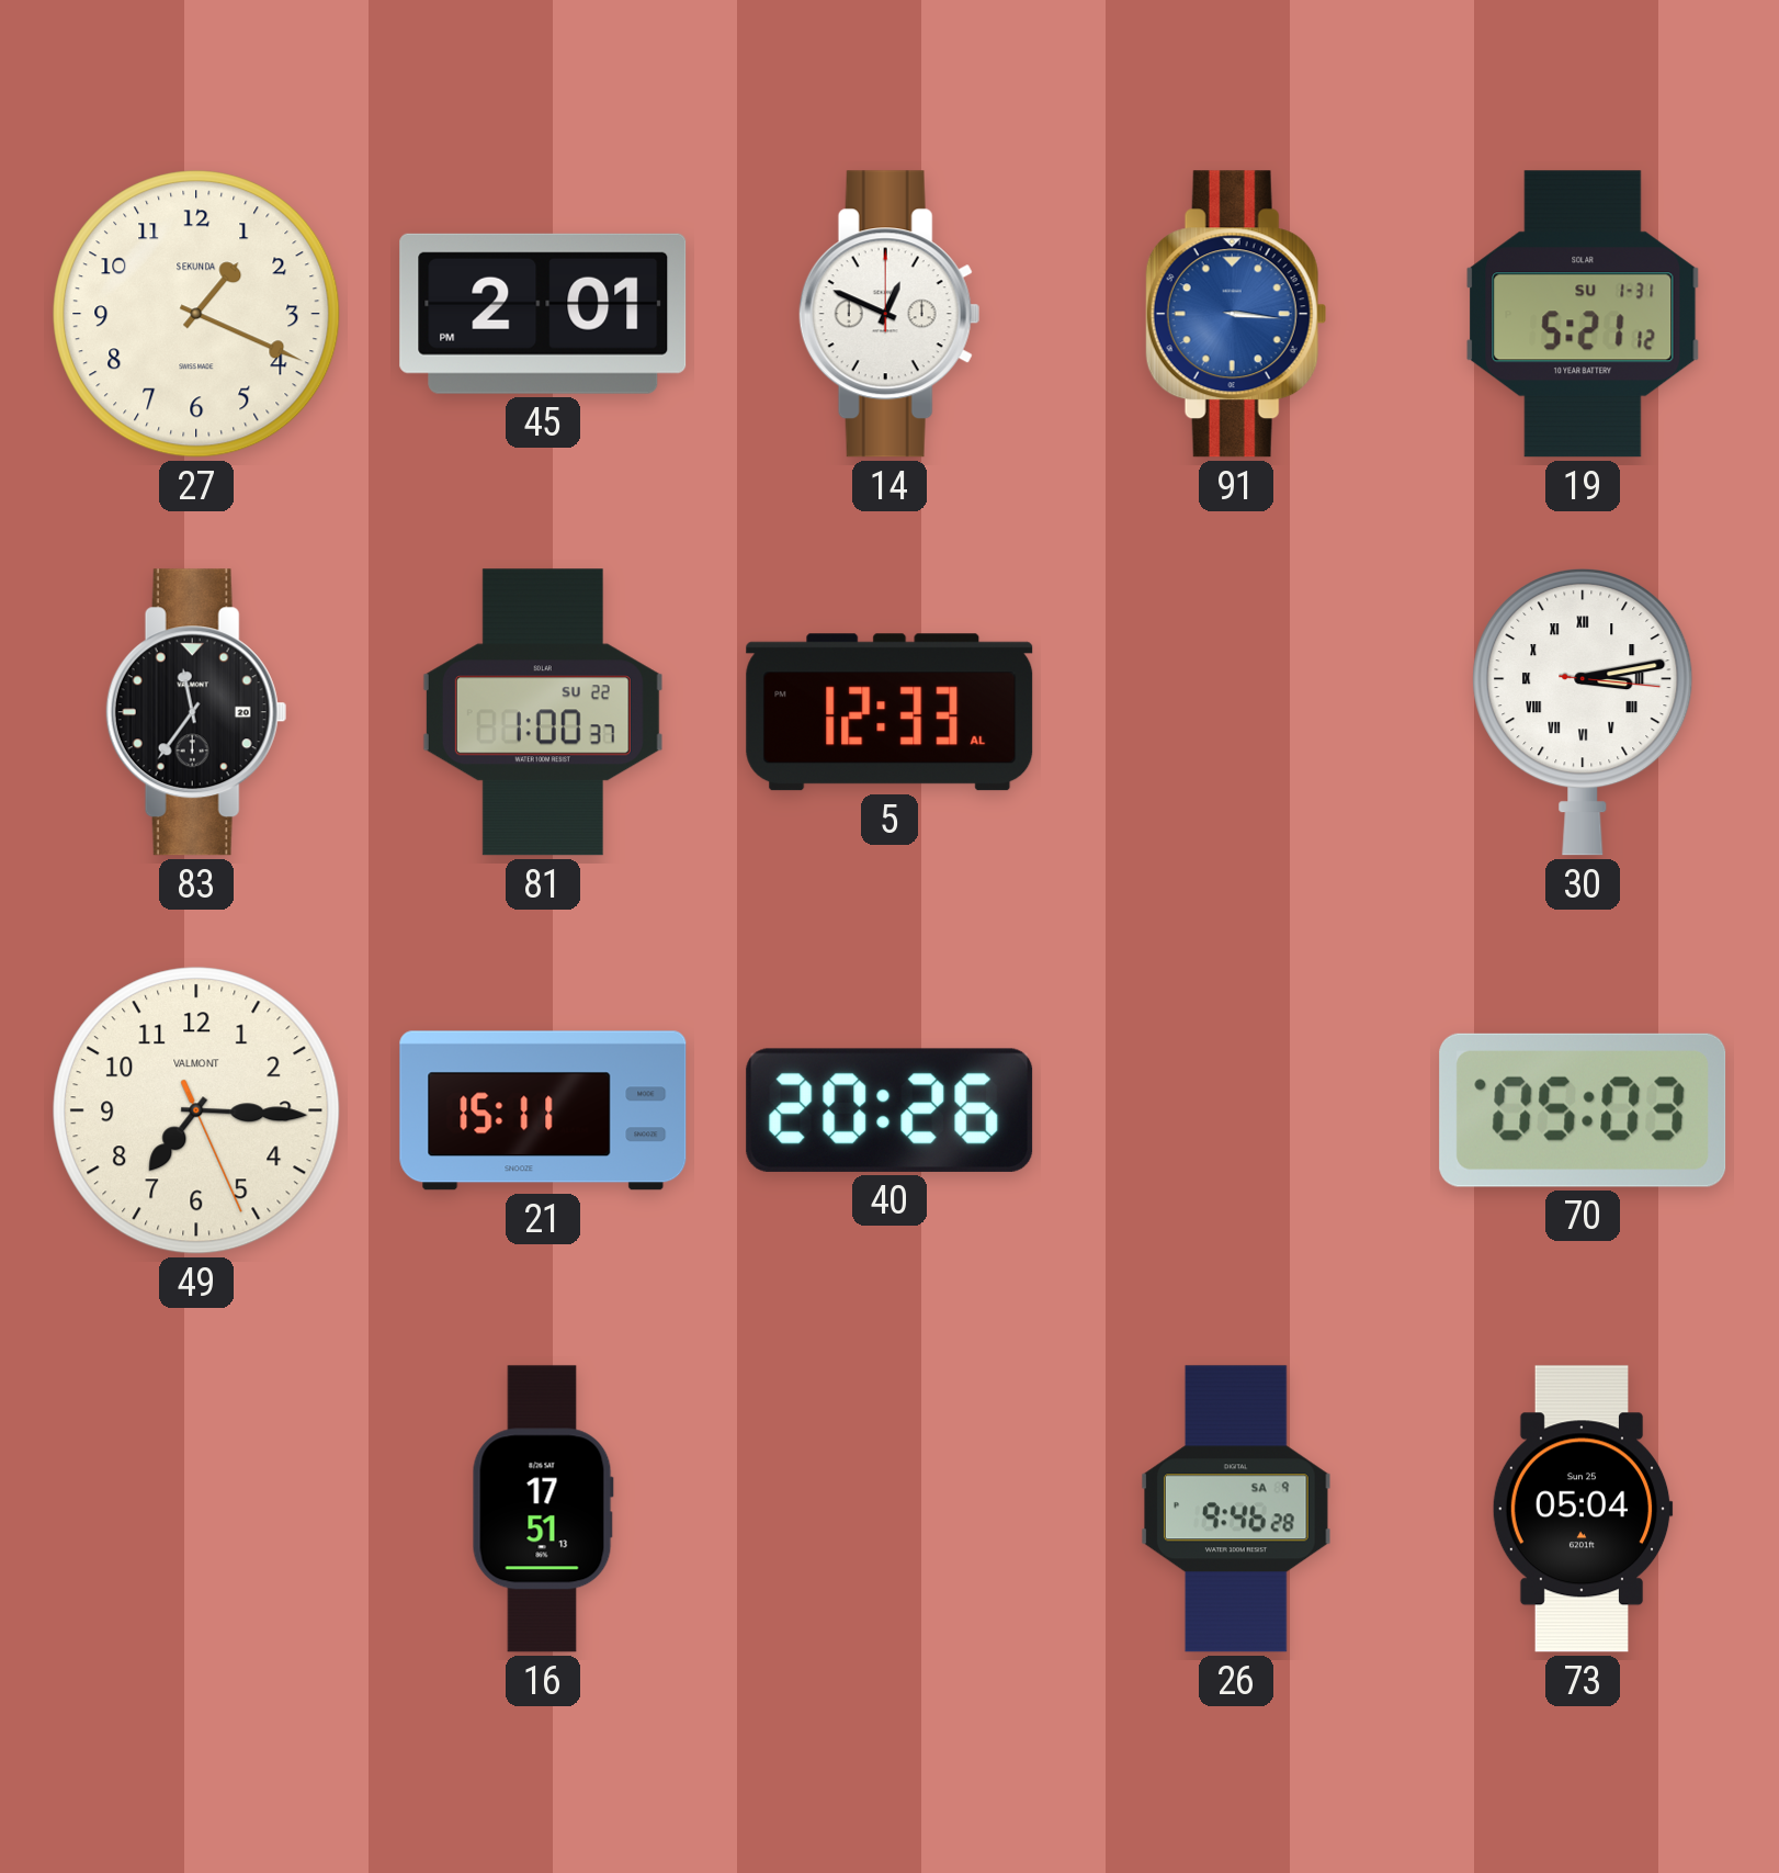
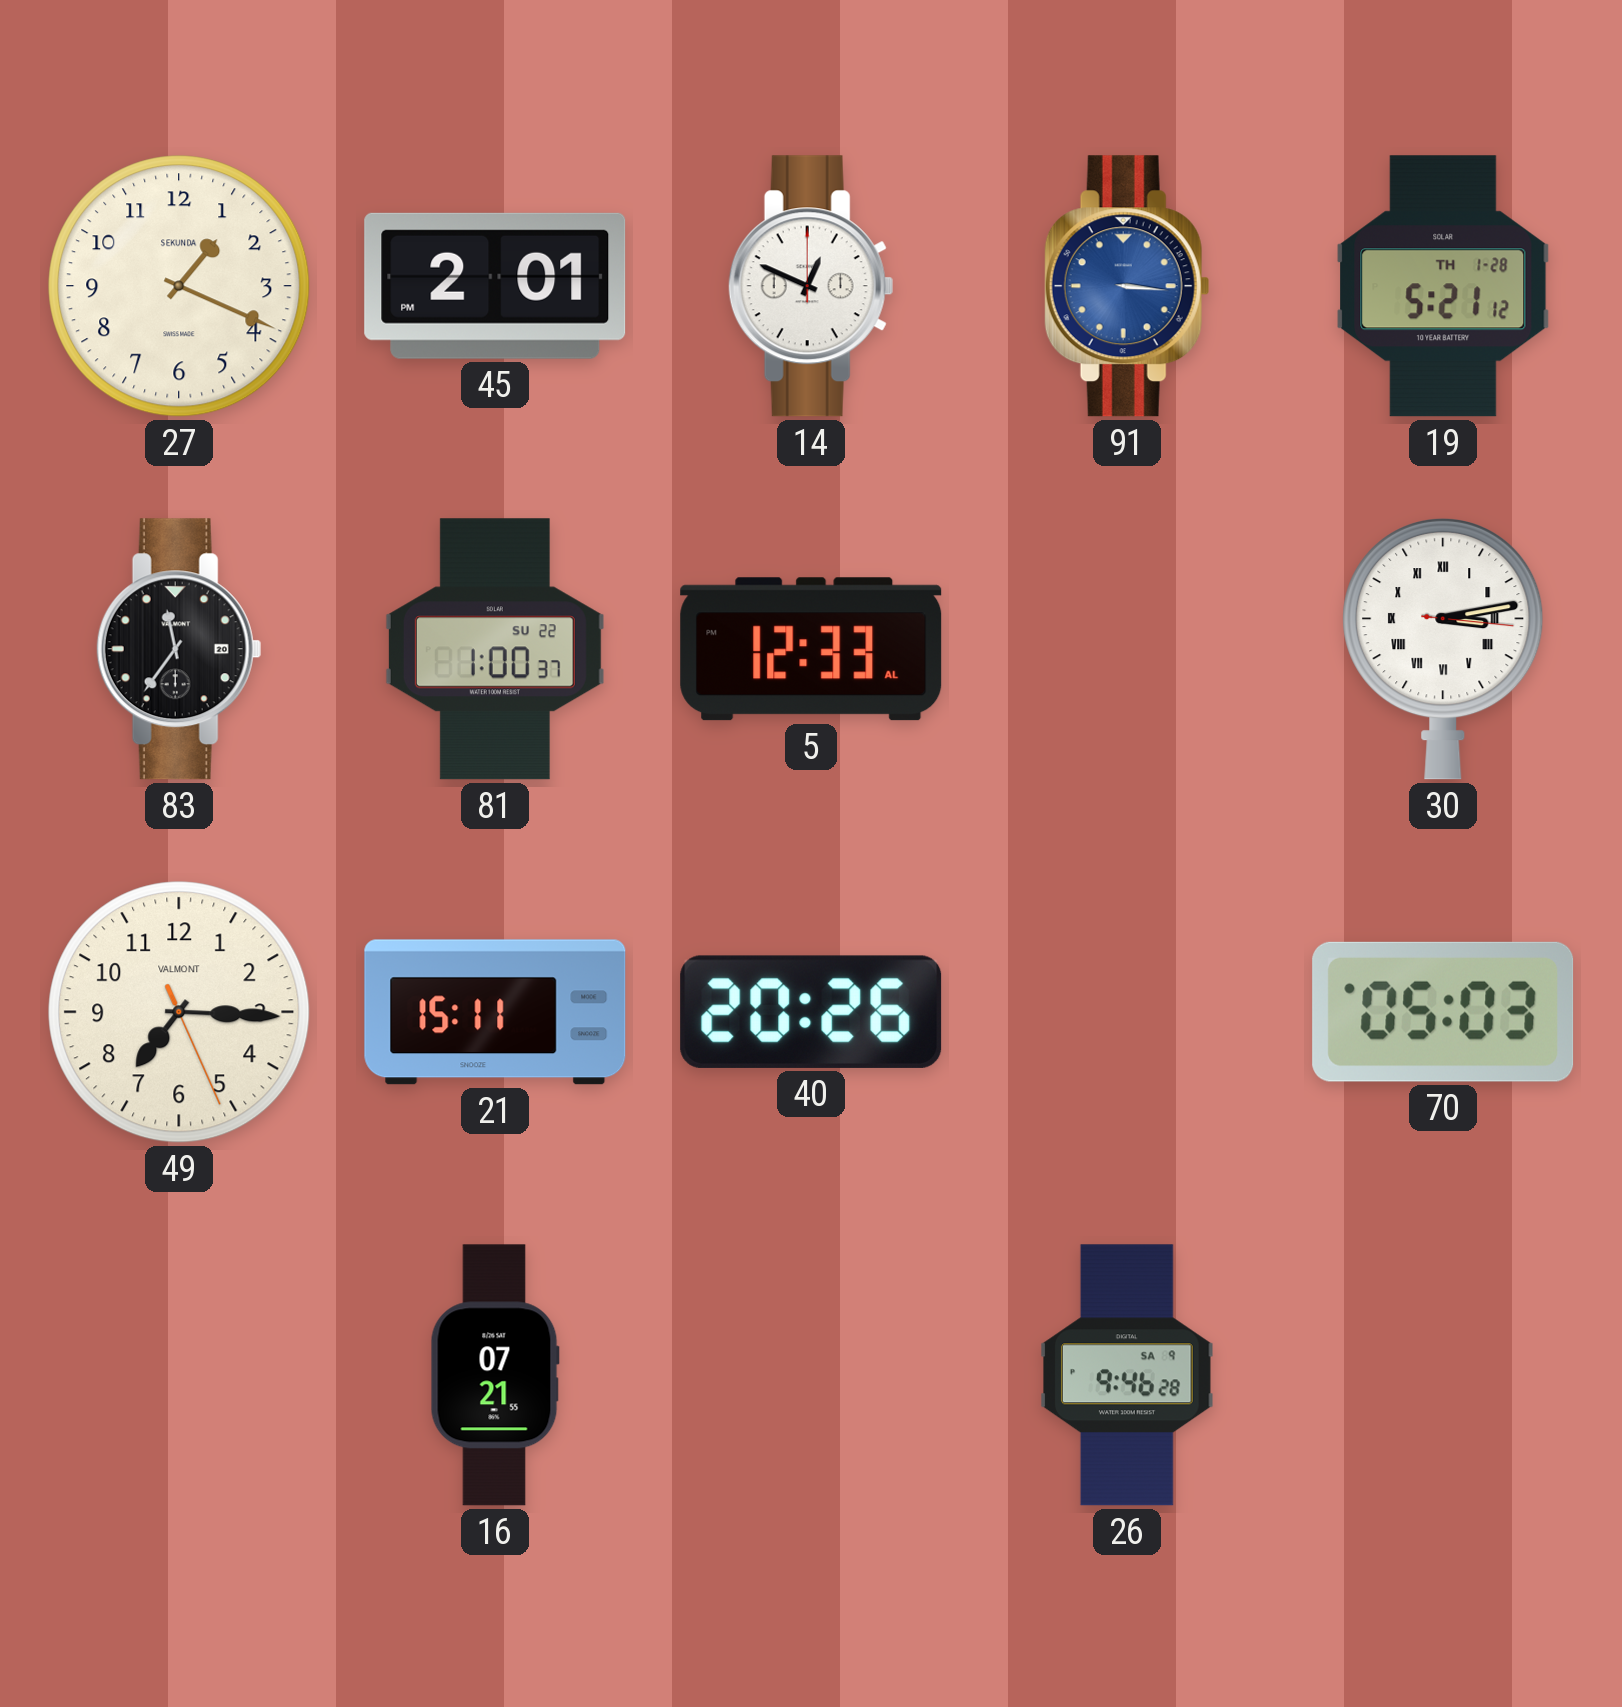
19 date: SU 1-31 -> TH 1-28
16: 17:51 -> 07:21
73: 05:04 -> none
